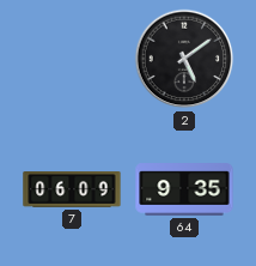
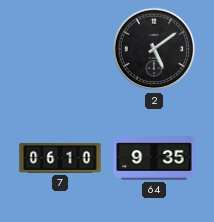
7: 06:09 -> 06:10
